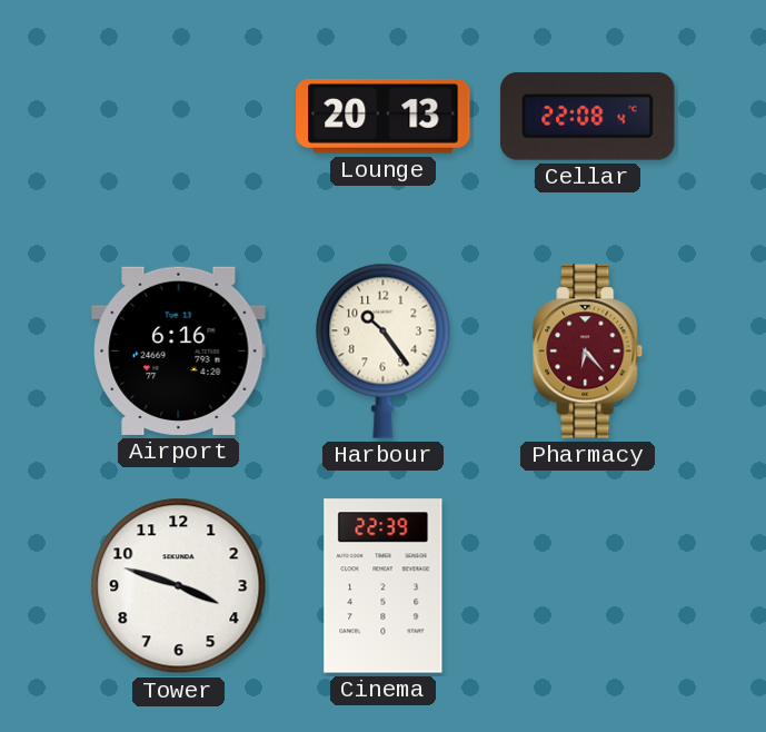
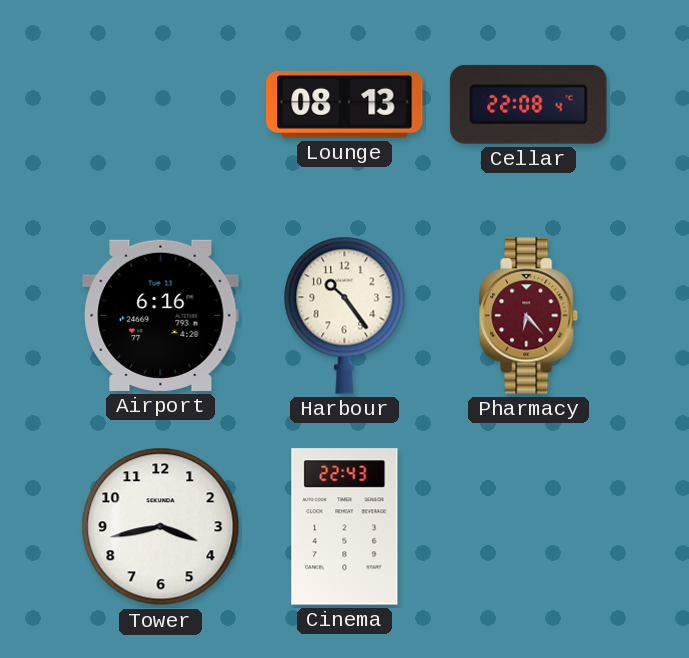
Lounge: 20:13 -> 08:13
Tower: 3:48 -> 3:43
Cinema: 22:39 -> 22:43
